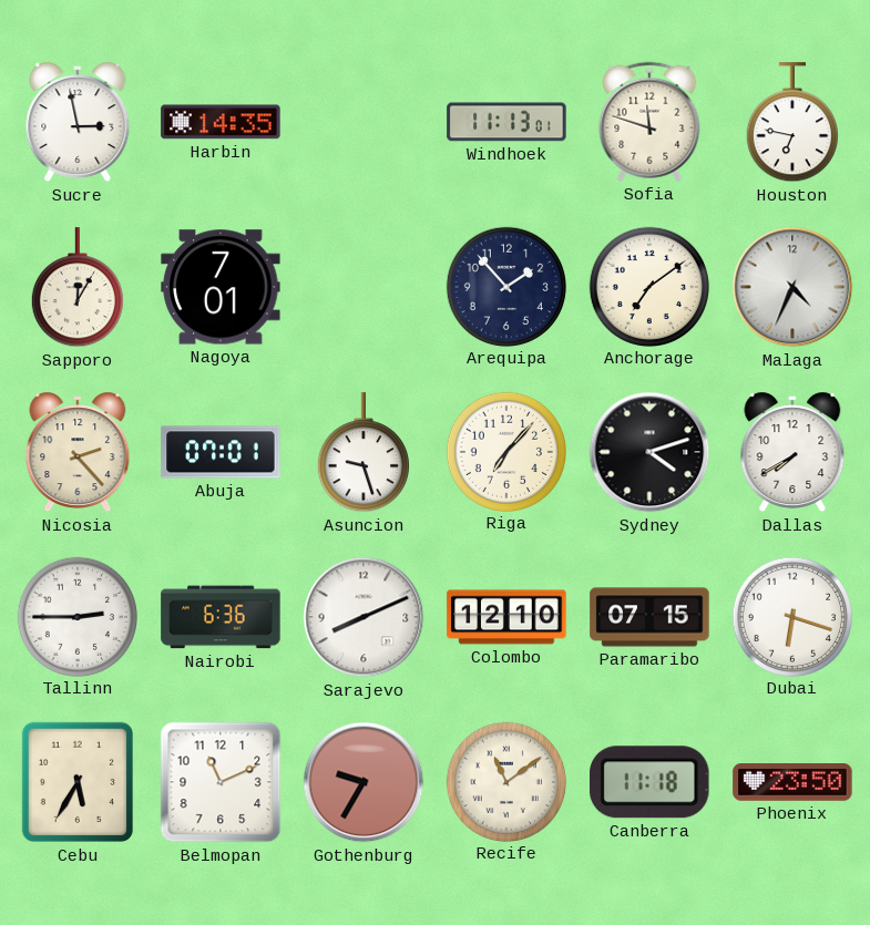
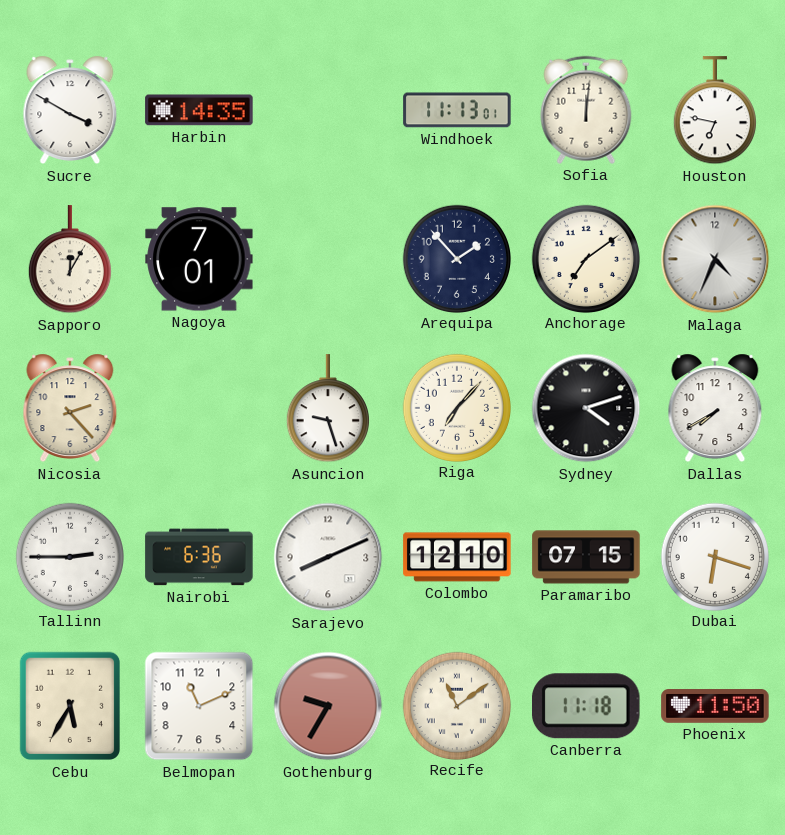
Sucre: 2:58 -> 3:50
Sofia: 11:48 -> 12:01
Abuja: 07:01 -> none
Phoenix: 23:50 -> 11:50
